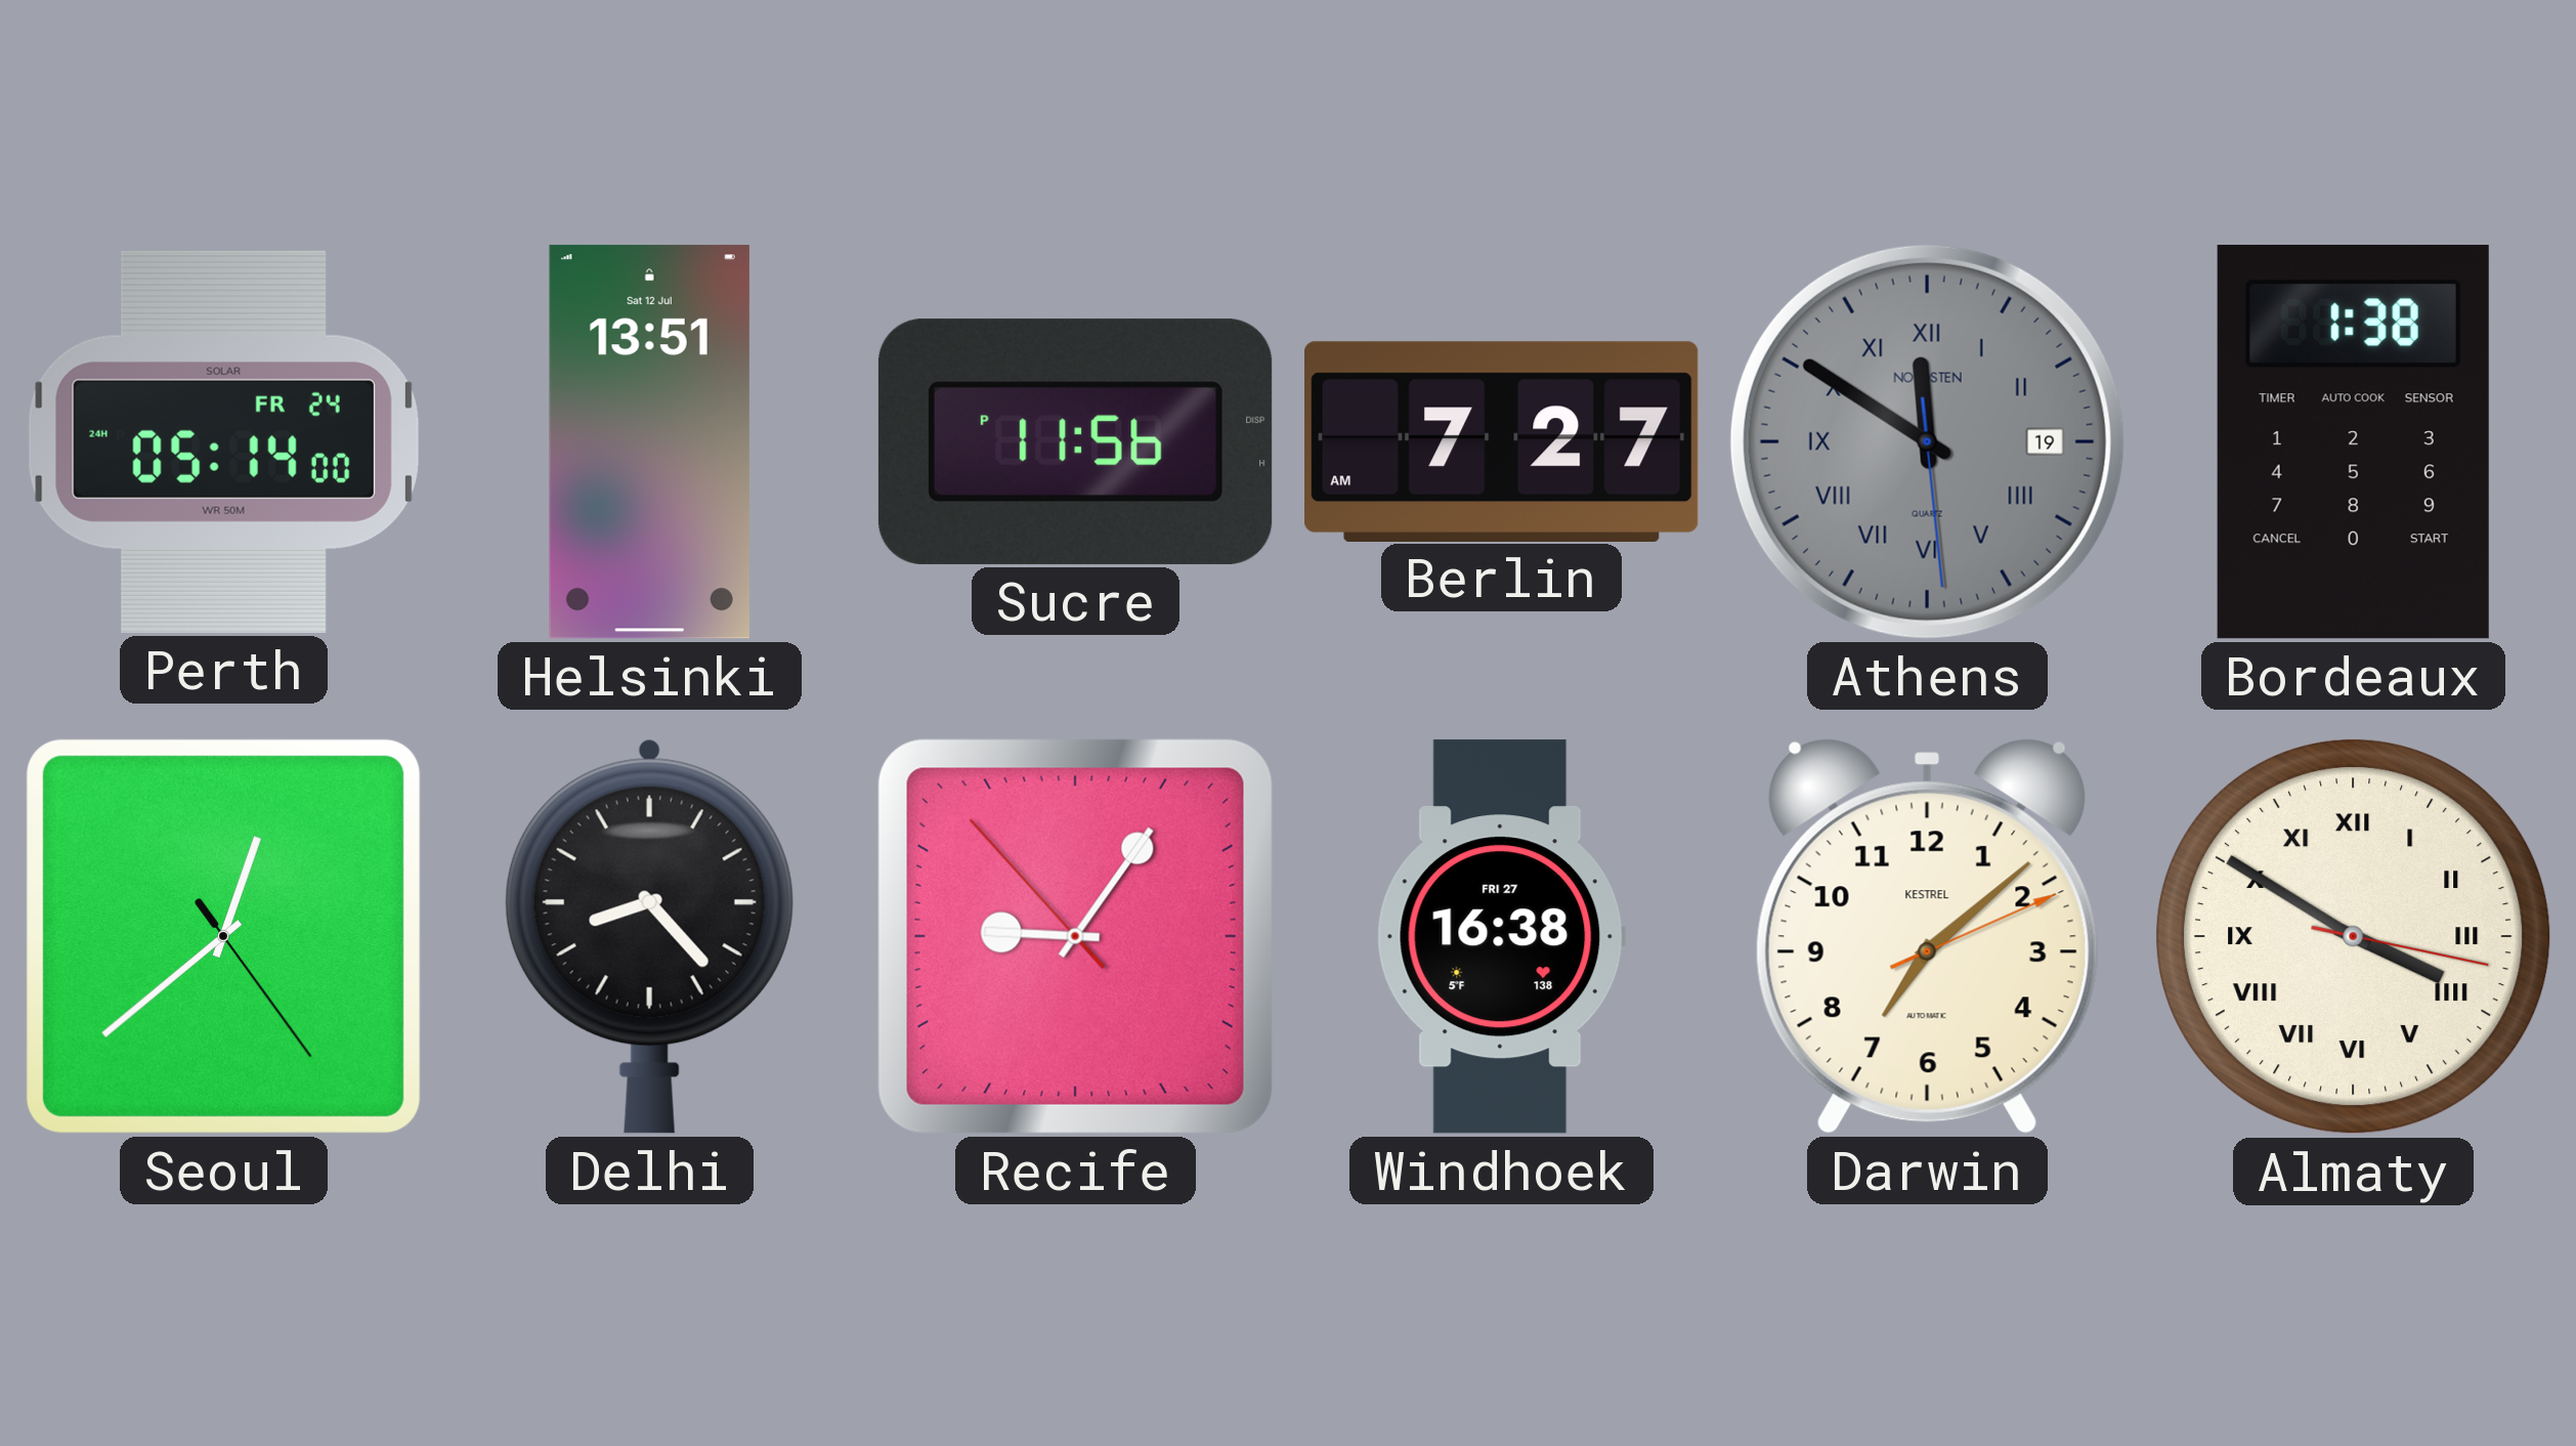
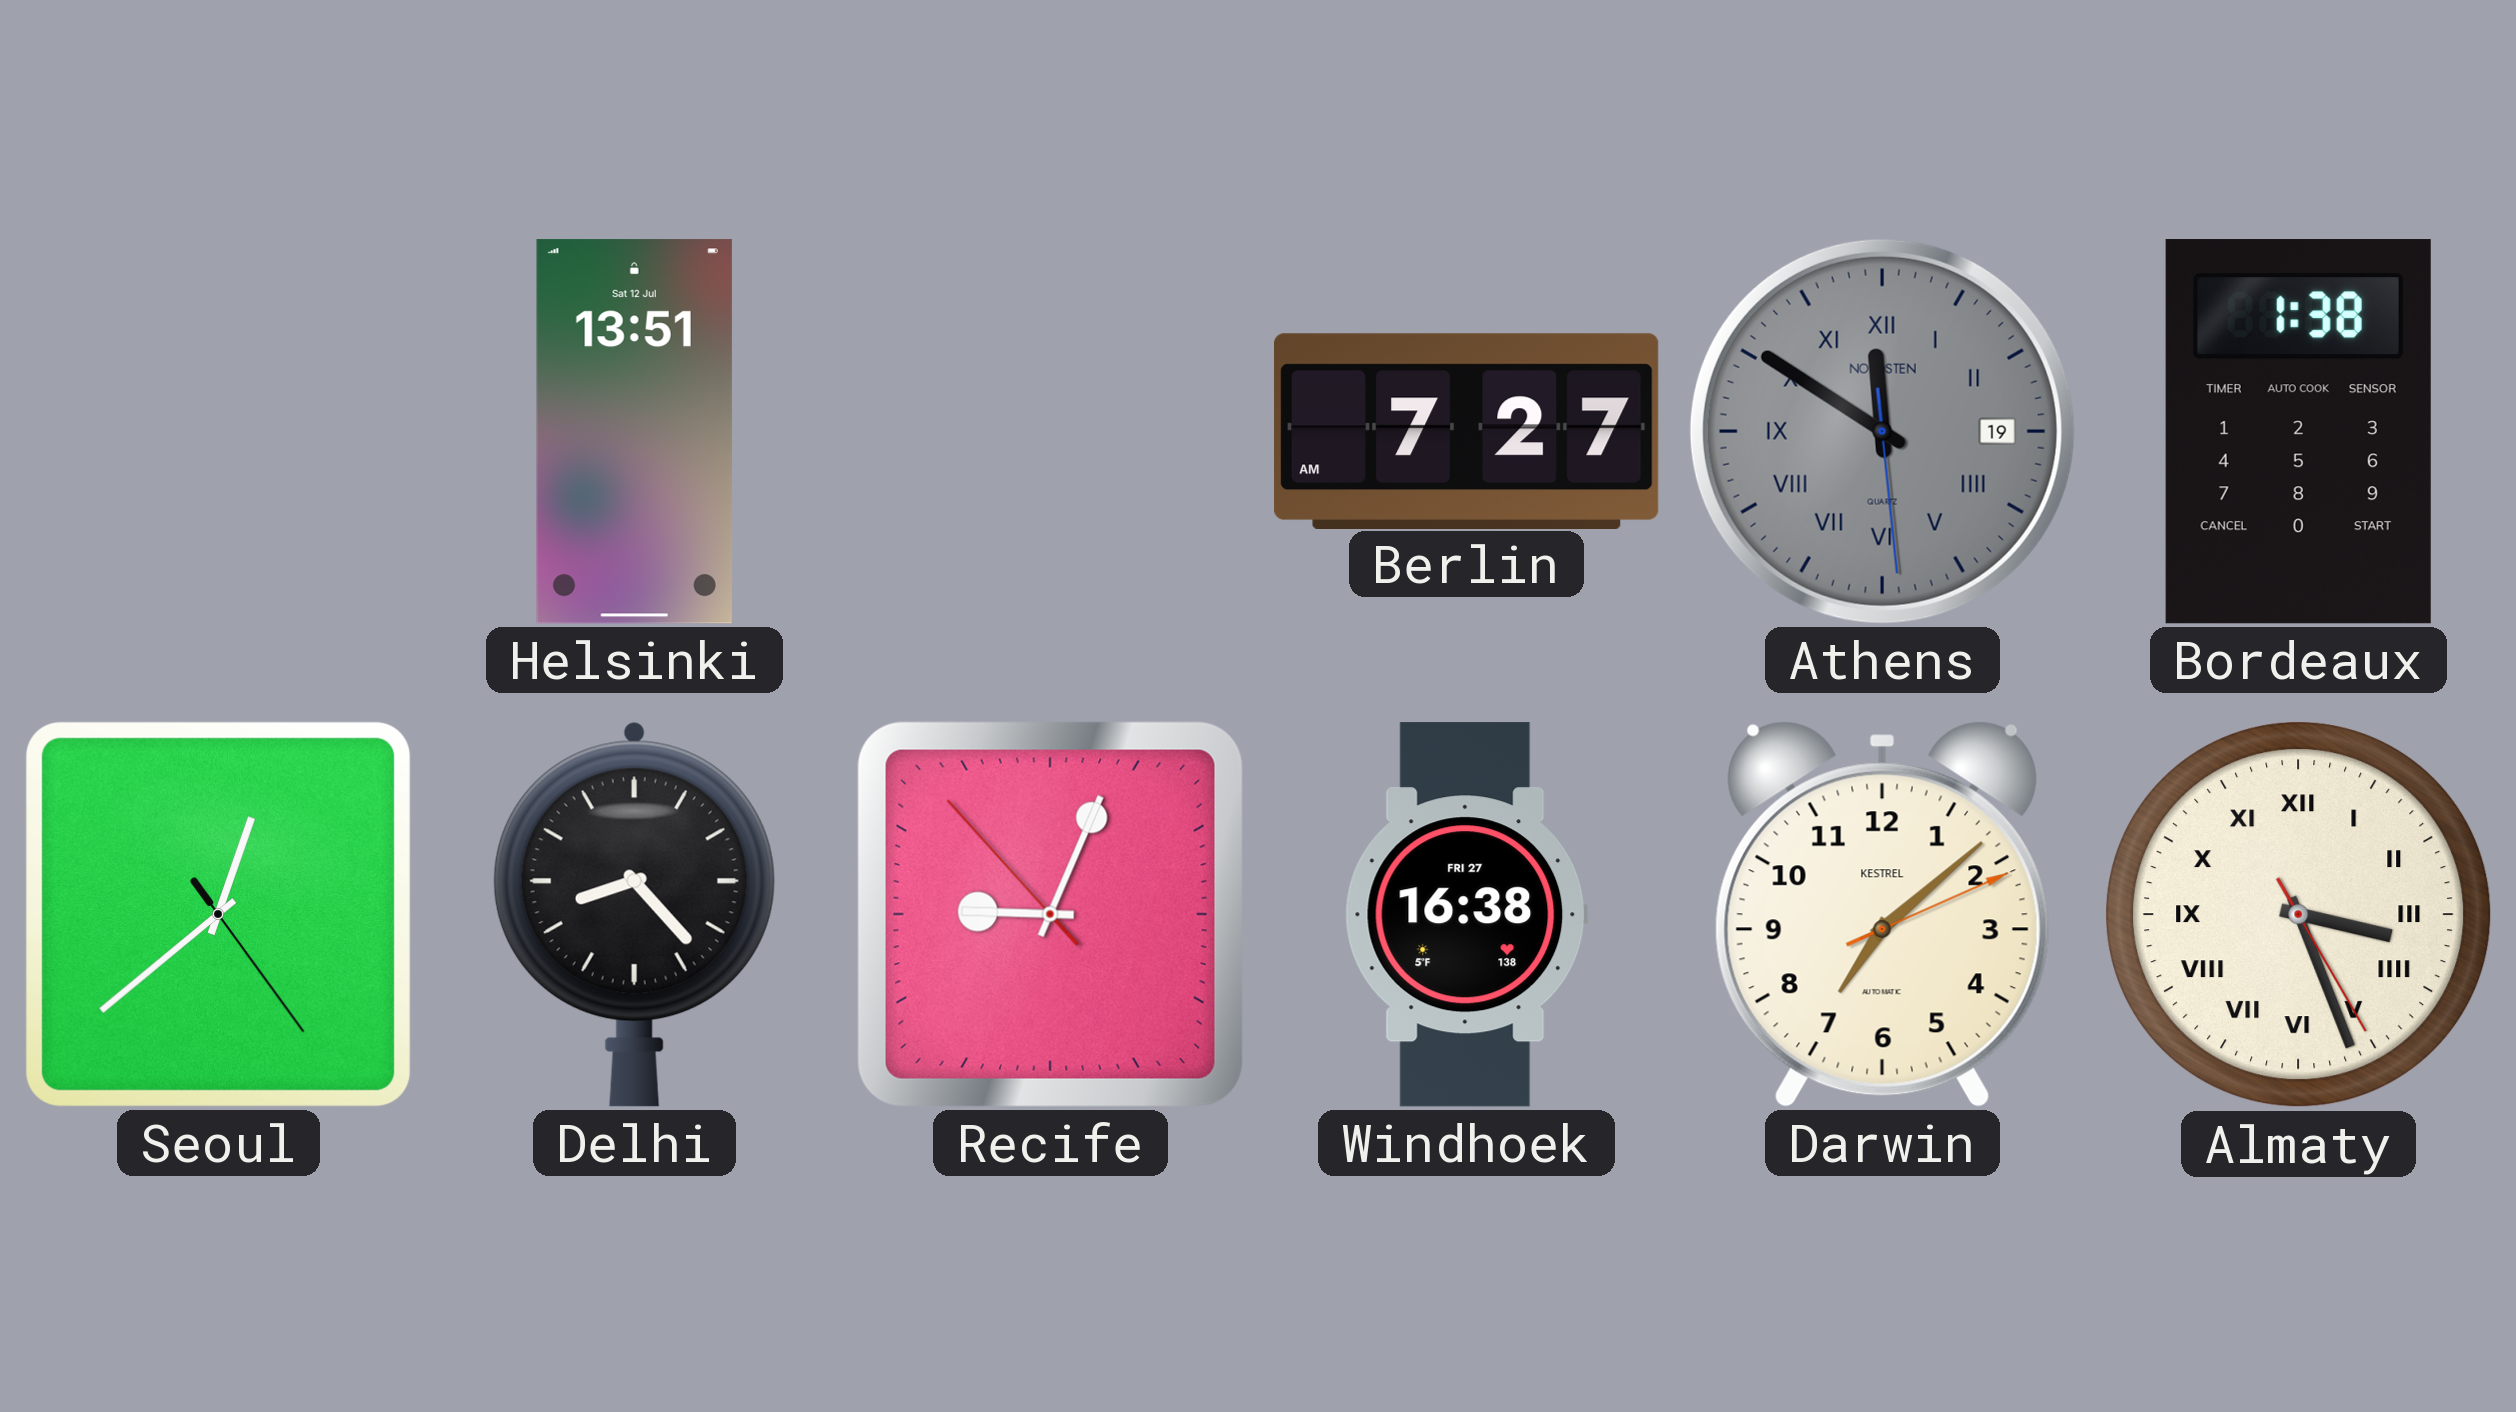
Perth: 05:14 -> none
Sucre: 11:56 -> none
Recife: 9:05 -> 9:03
Almaty: 3:50 -> 3:26
